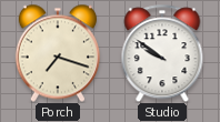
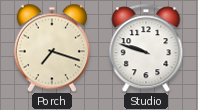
Studio: 9:51 -> 9:48
